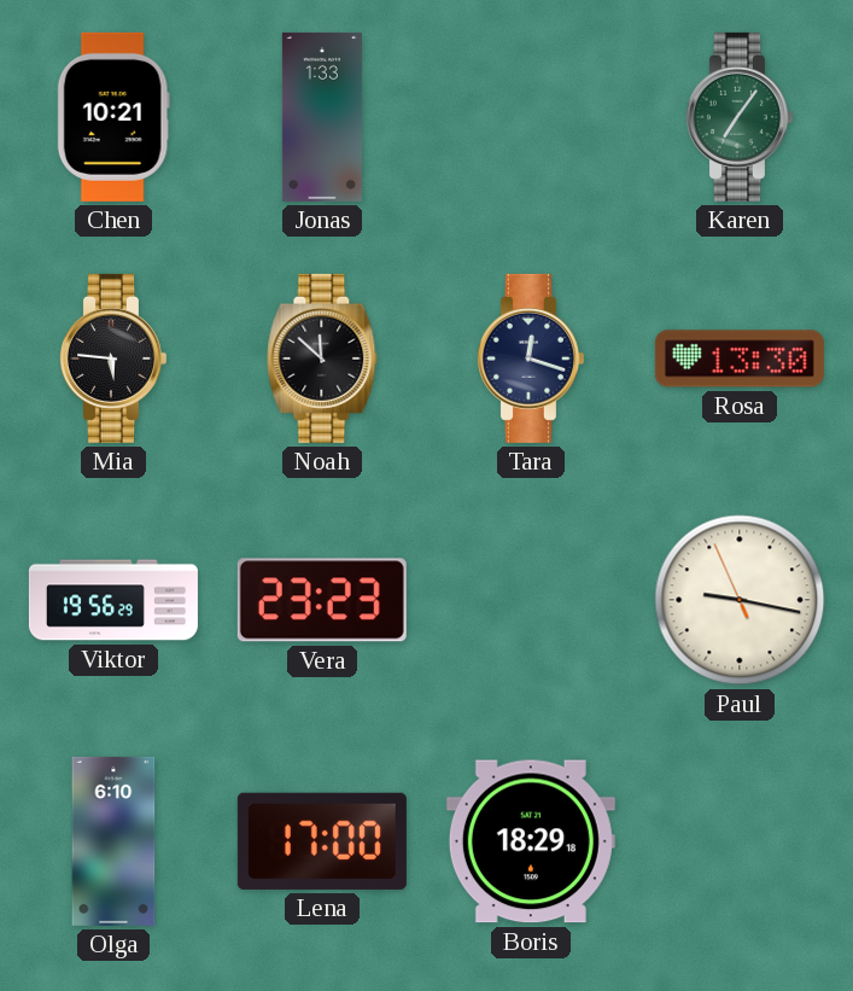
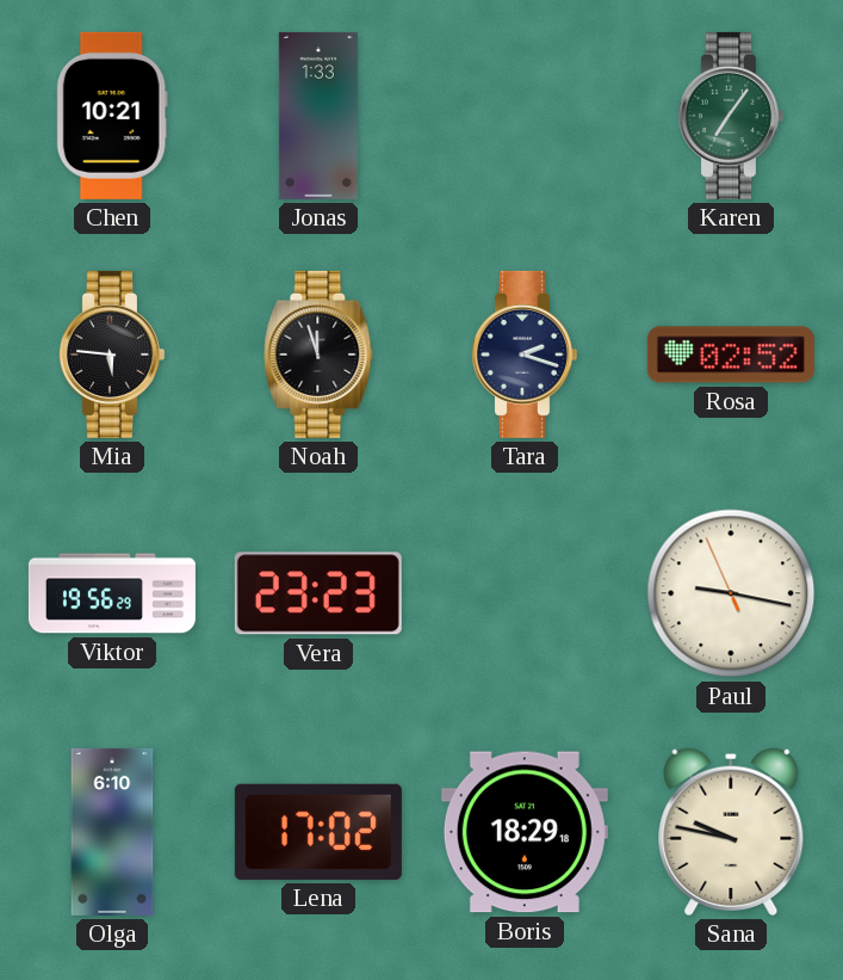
Noah: 11:52 -> 11:57
Tara: 12:18 -> 2:18
Rosa: 13:30 -> 02:52
Lena: 17:00 -> 17:02
Sana: none -> 9:47
